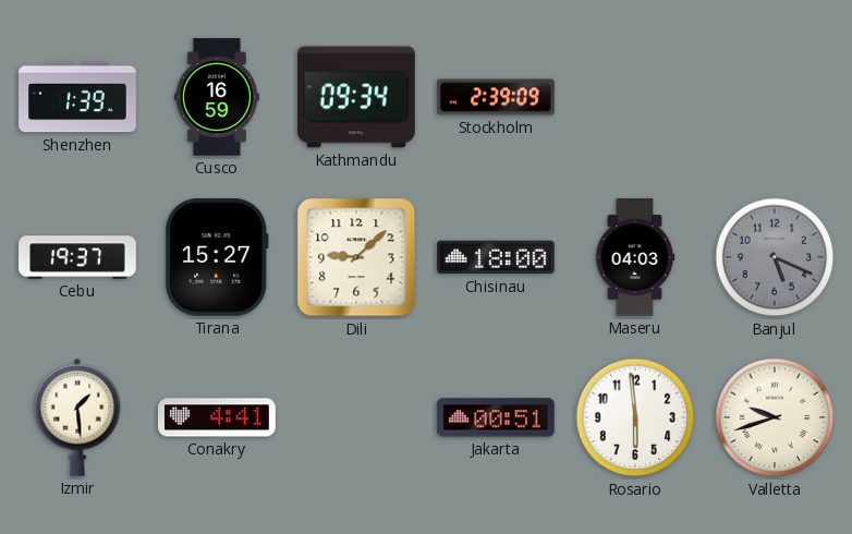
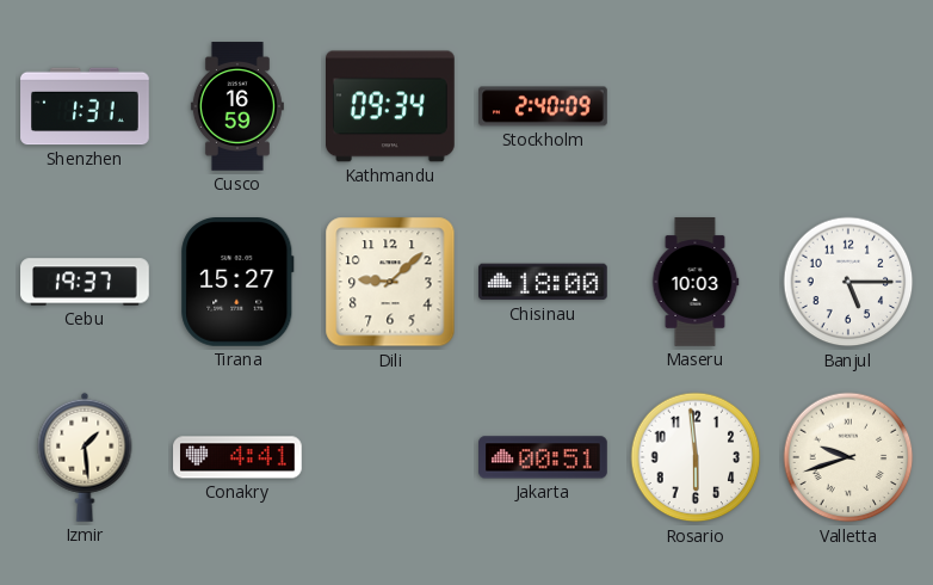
Shenzhen: 1:39 -> 1:31
Stockholm: 2:39 -> 2:40
Maseru: 04:03 -> 10:03
Banjul: 5:19 -> 5:15
Banjul dial: grey -> white
